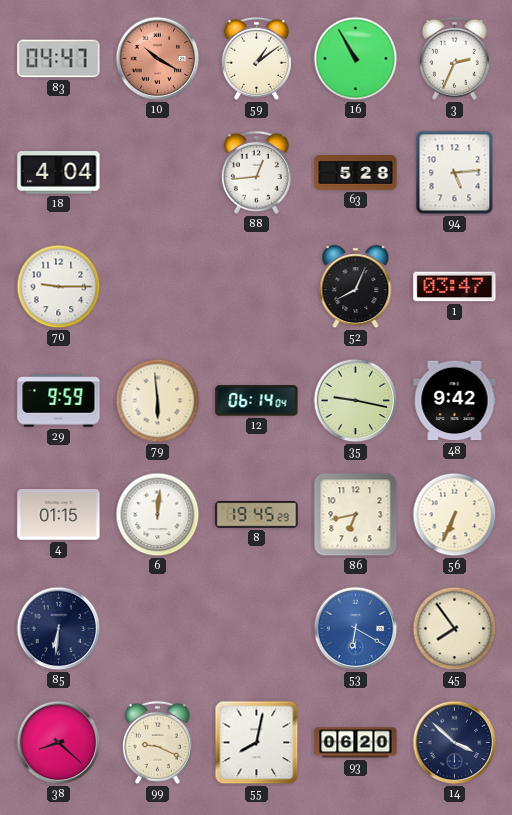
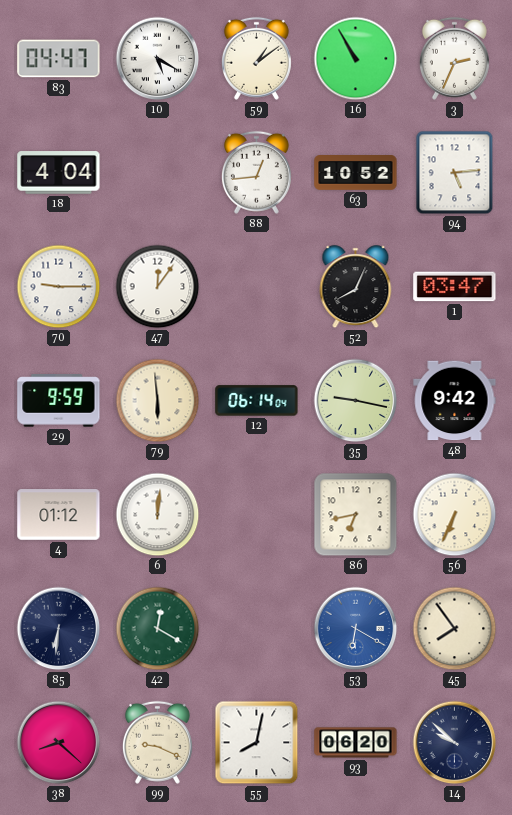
10: 10:20 -> 5:20
10 dial: salmon -> white
63: 5:28 -> 10:52
47: none -> 12:06
4: 01:15 -> 01:12
8: 19:45 -> none
42: none -> 12:20
14: 3:52 -> 9:52
